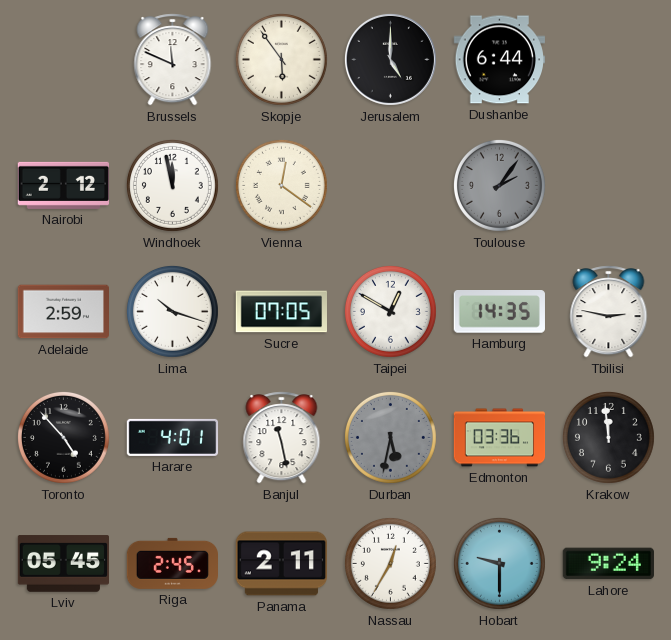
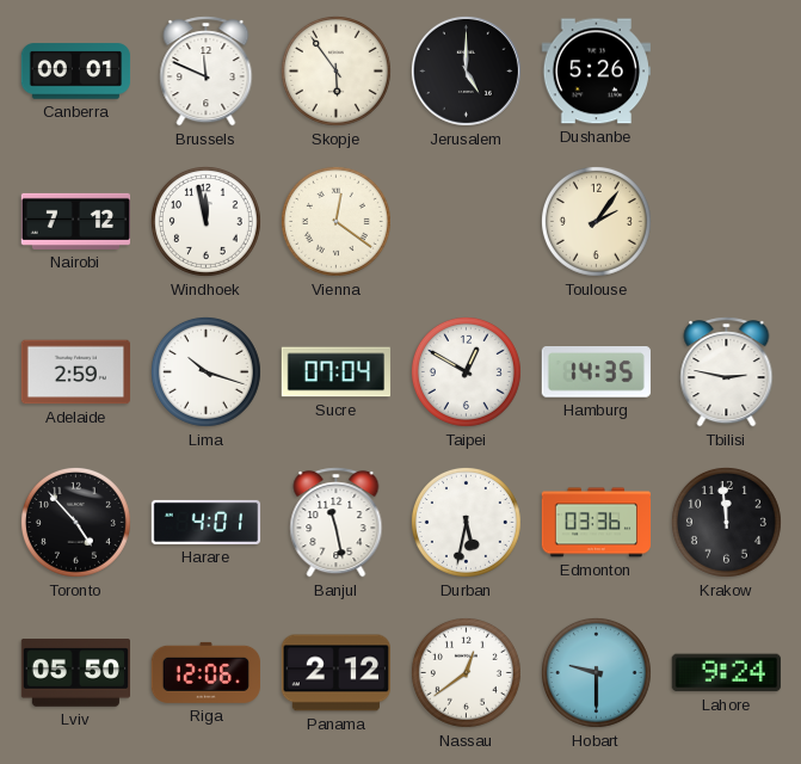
Canberra: none -> 00:01
Dushanbe: 6:44 -> 5:26
Nairobi: 2:12 -> 7:12
Toulouse dial: grey -> cream
Sucre: 07:05 -> 07:04
Durban dial: grey -> white
Lviv: 05:45 -> 05:50
Riga: 2:45 -> 12:06
Panama: 2:11 -> 2:12
Nassau: 12:35 -> 12:39
